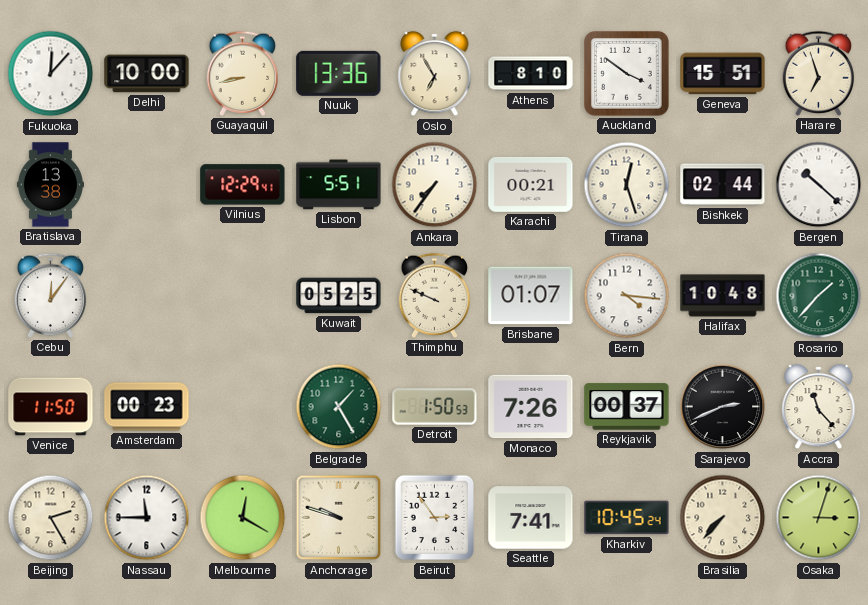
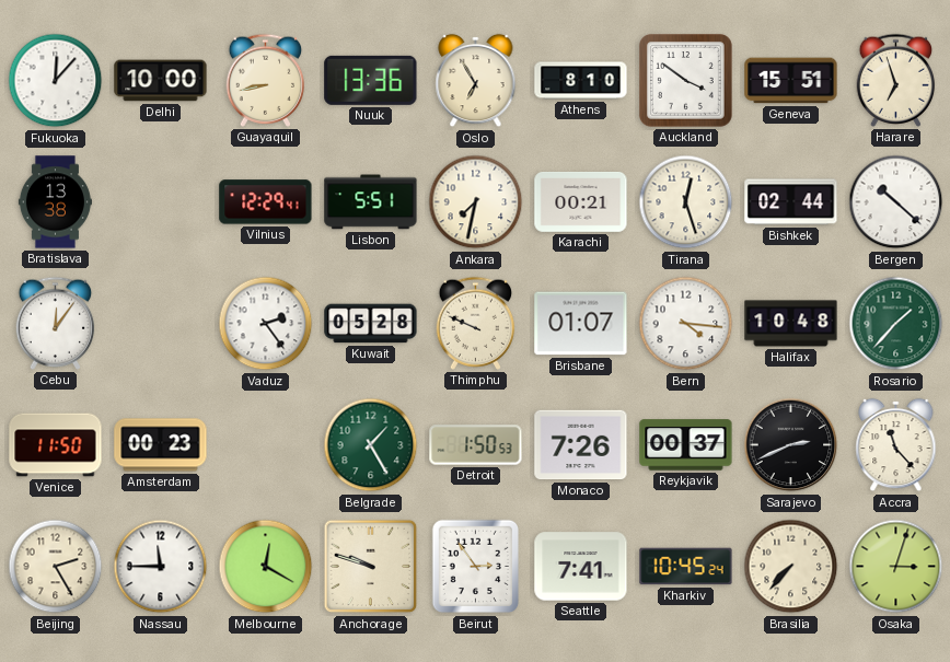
Ankara: 7:36 -> 7:32
Vaduz: none -> 2:24
Kuwait: 05:25 -> 05:28
